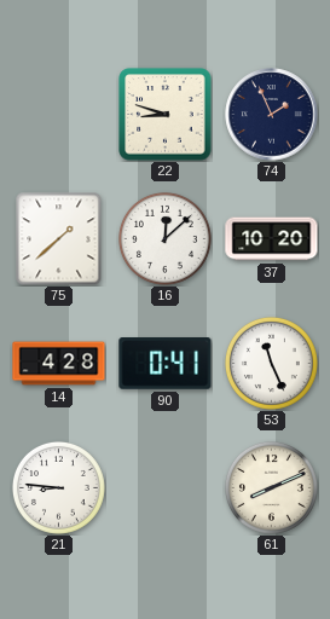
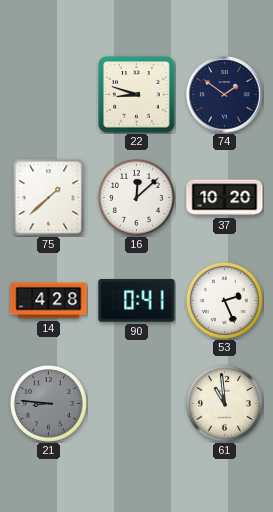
74: 1:56 -> 1:51
53: 11:26 -> 2:26
21 dial: white -> grey
61: 8:11 -> 10:59
